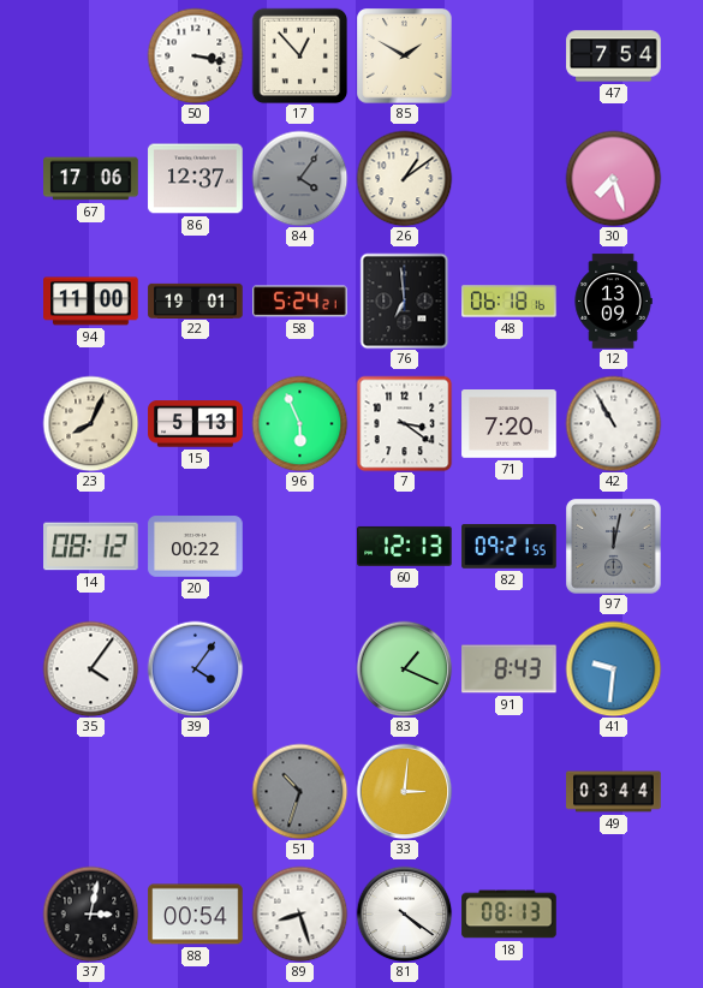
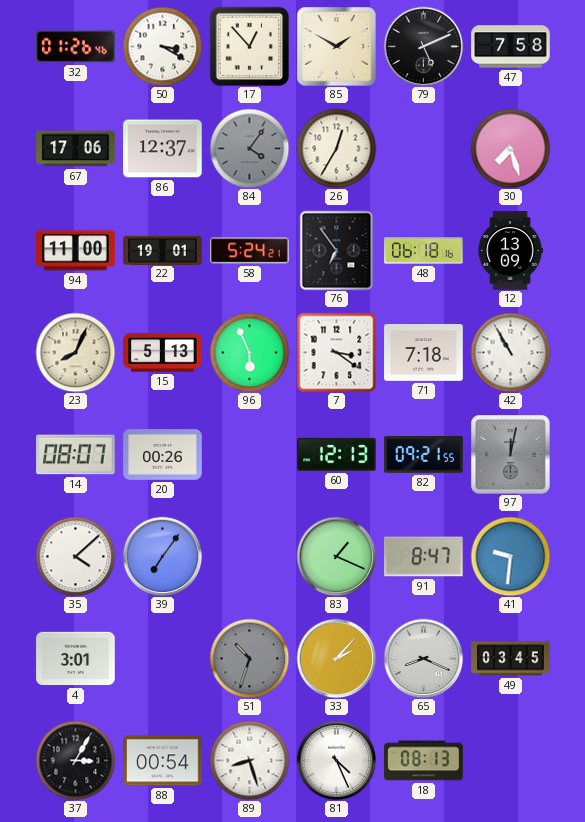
32: none -> 01:26
50: 3:17 -> 3:20
79: none -> 5:11
47: 7:54 -> 7:58
26: 1:09 -> 12:35
76: 6:59 -> 6:54
71: 7:20 -> 7:18
14: 08:12 -> 08:07
20: 00:22 -> 00:26
35: 4:06 -> 4:08
39: 4:06 -> 7:06
91: 8:43 -> 8:47
4: none -> 3:01
33: 3:01 -> 2:07
65: none -> 8:19
49: 03:44 -> 03:45
37: 3:02 -> 3:05
81: 4:21 -> 4:26
